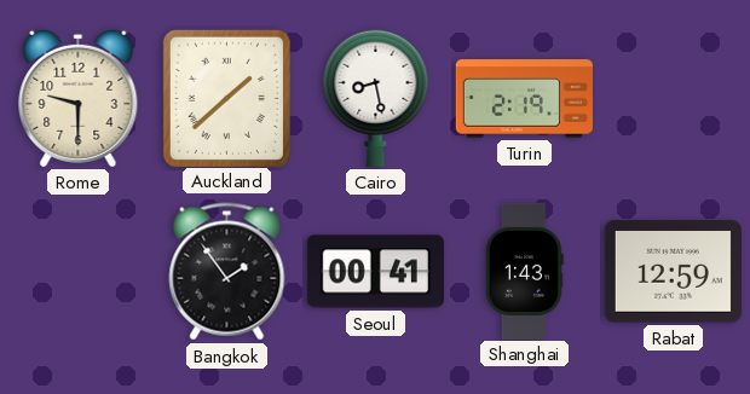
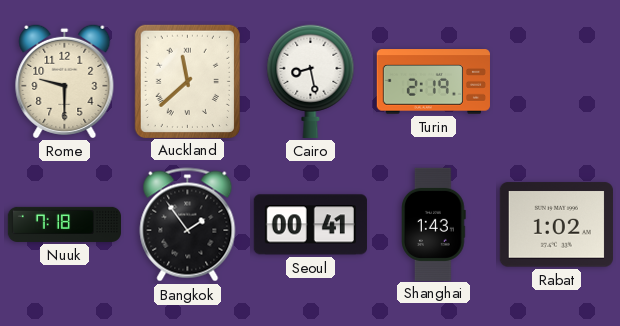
Auckland: 1:38 -> 11:38
Nuuk: none -> 7:18
Rabat: 12:59 -> 1:02
